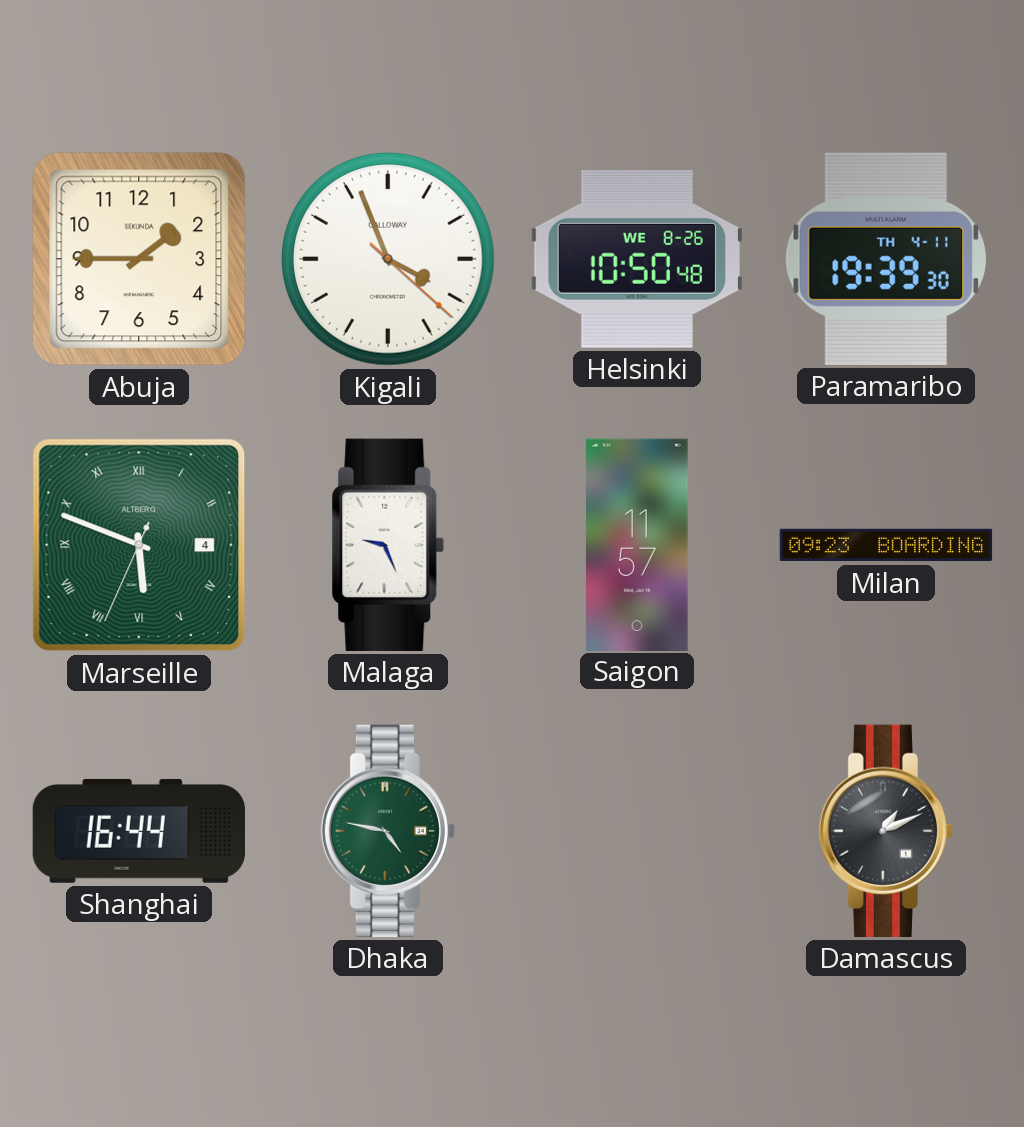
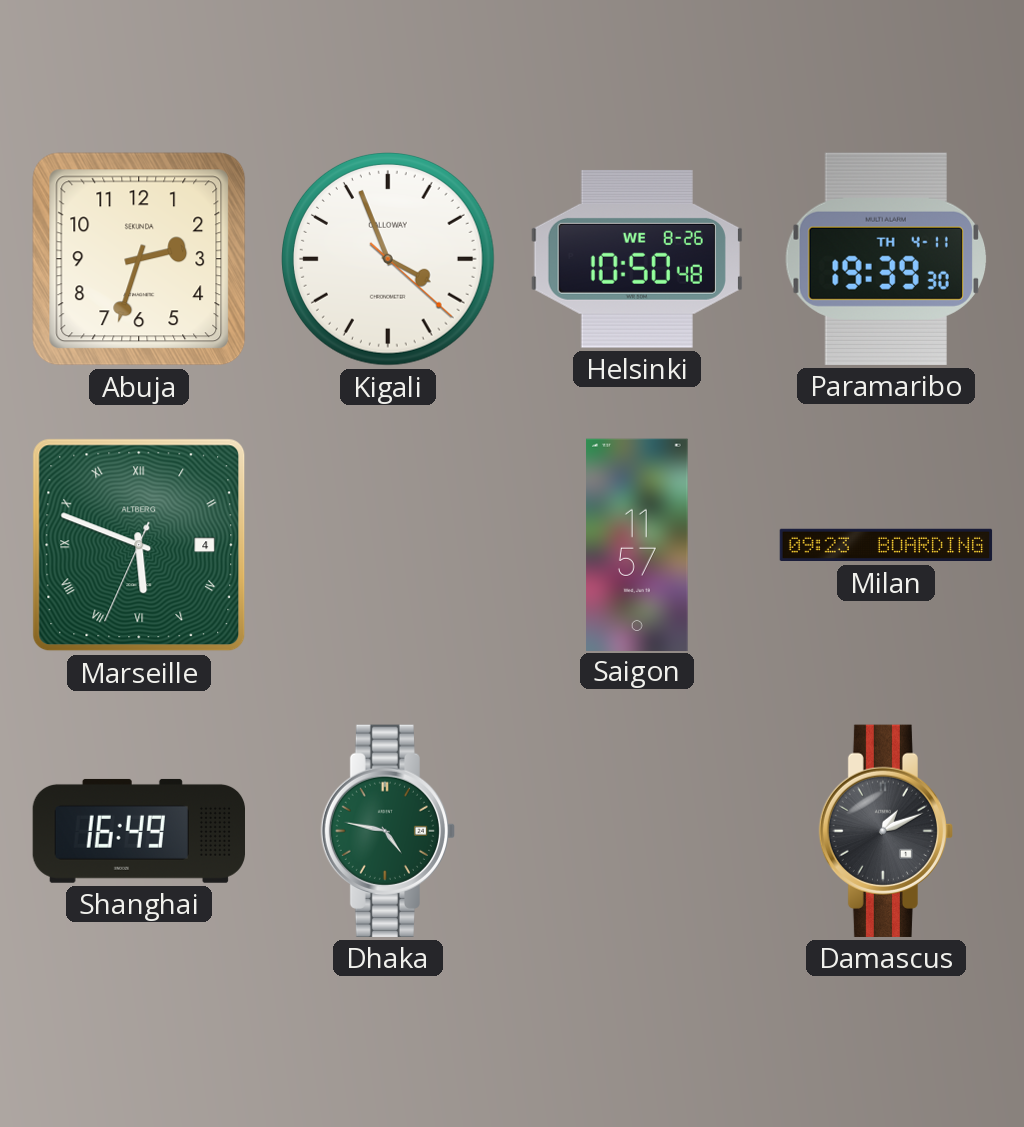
Abuja: 1:45 -> 2:33
Malaga: 9:26 -> none
Shanghai: 16:44 -> 16:49
